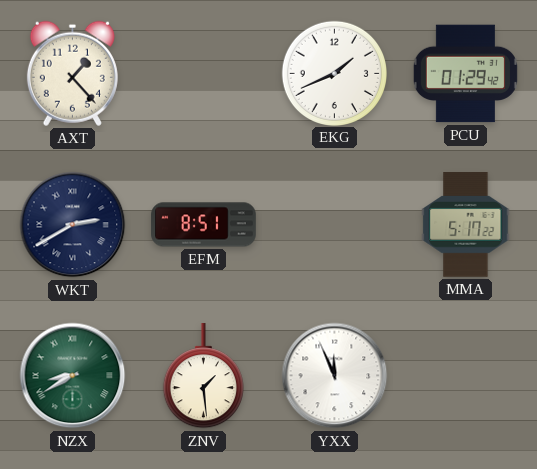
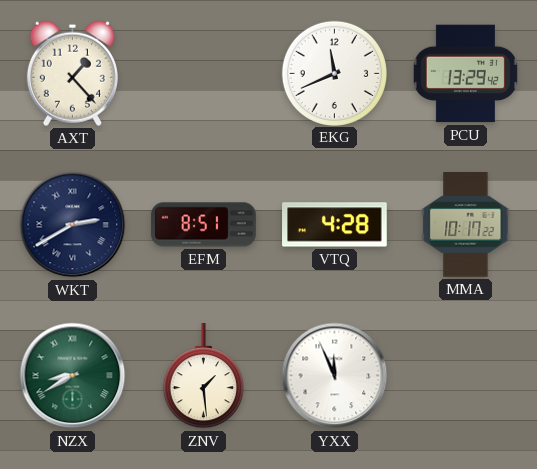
EKG: 1:41 -> 11:41
PCU: 01:29 -> 13:29
VTQ: none -> 4:28
MMA: 5:17 -> 10:17
